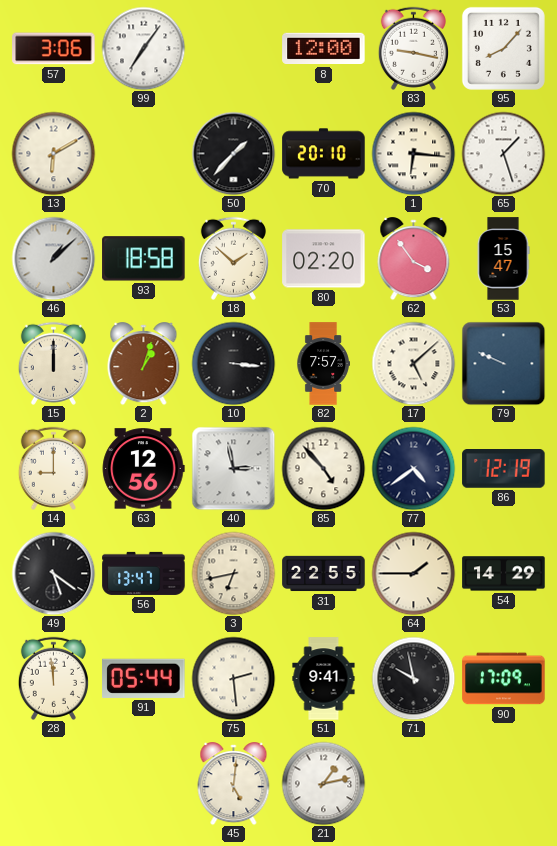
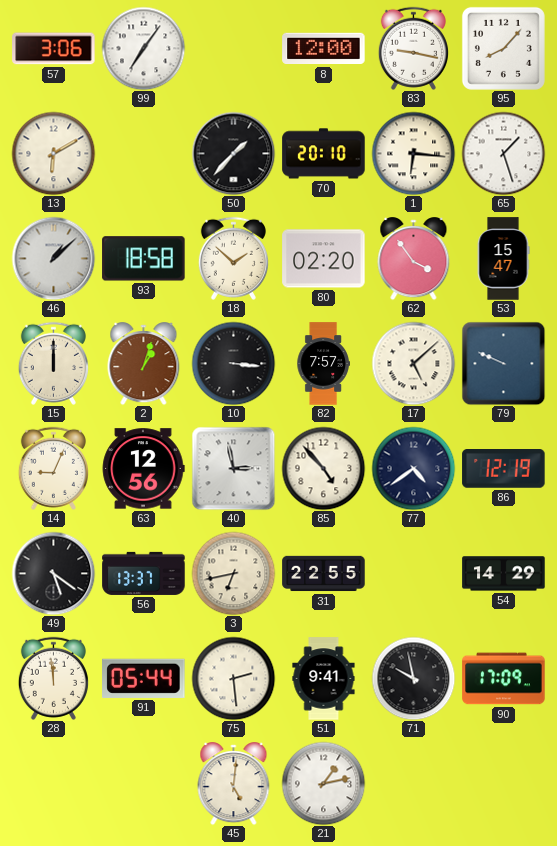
14: 9:00 -> 9:04
56: 13:47 -> 13:37
64: 1:45 -> none
